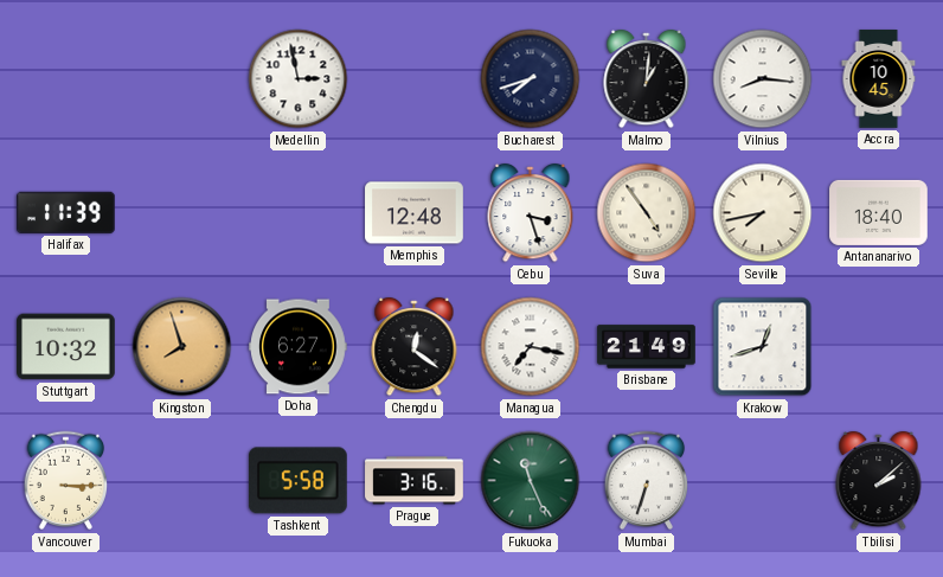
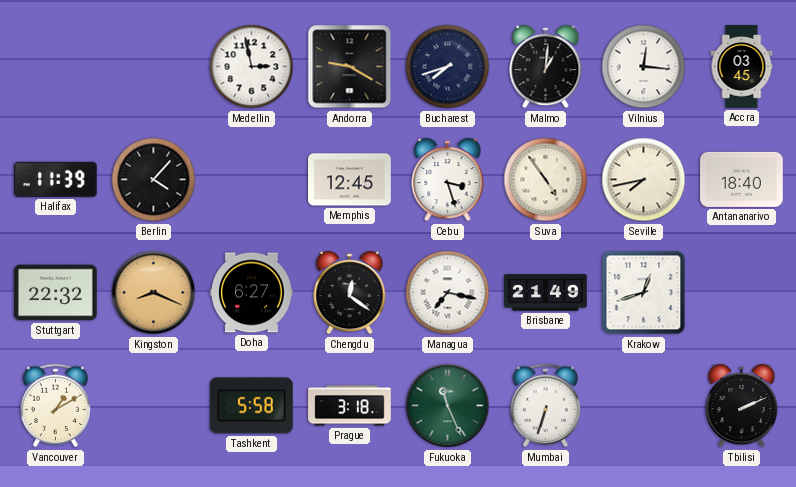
Andorra: none -> 9:20
Vilnius: 8:16 -> 12:16
Accra: 10:45 -> 03:45
Berlin: none -> 4:07
Memphis: 12:48 -> 12:45
Stuttgart: 10:32 -> 22:32
Kingston: 7:57 -> 8:19
Vancouver: 3:15 -> 1:10
Prague: 3:16 -> 3:18
Tbilisi: 2:08 -> 2:11
